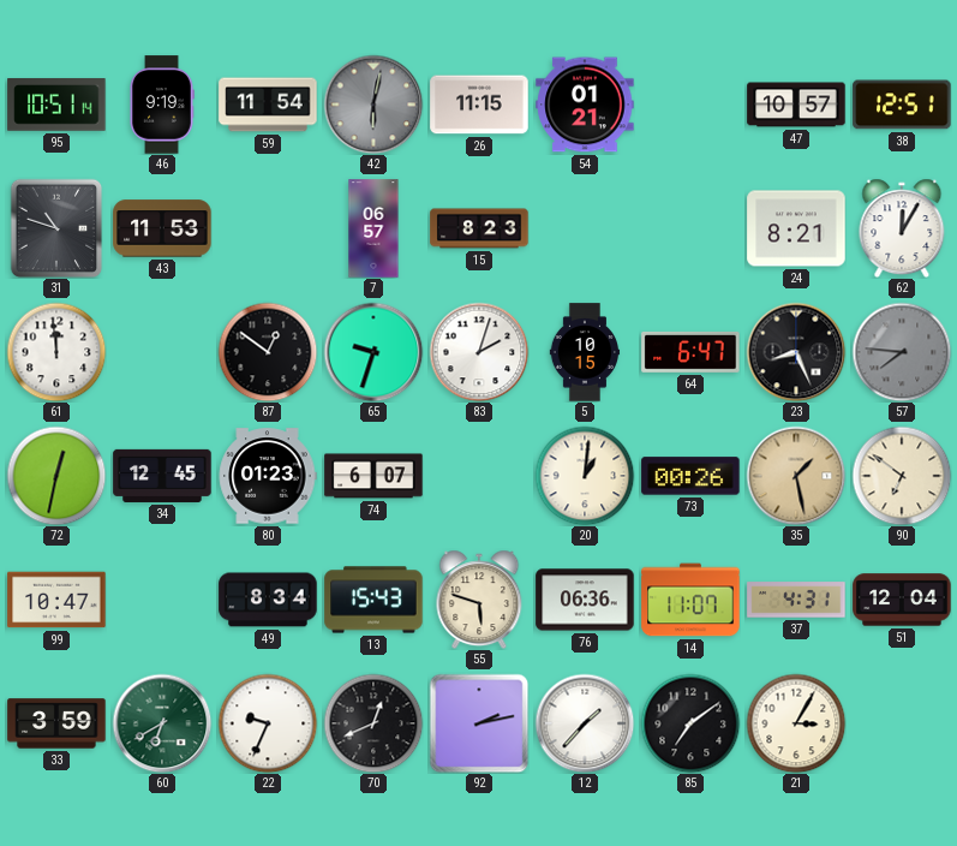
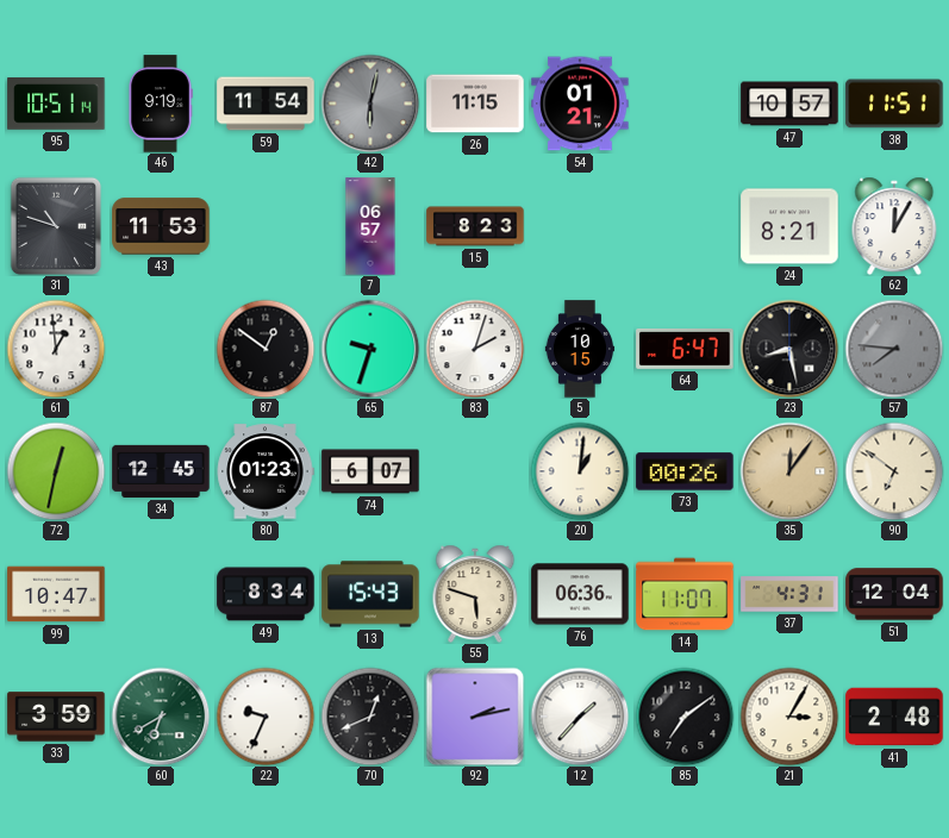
38: 12:51 -> 11:51
61: 11:59 -> 12:59
23: 8:26 -> 8:28
35: 1:28 -> 12:06
41: none -> 2:48
